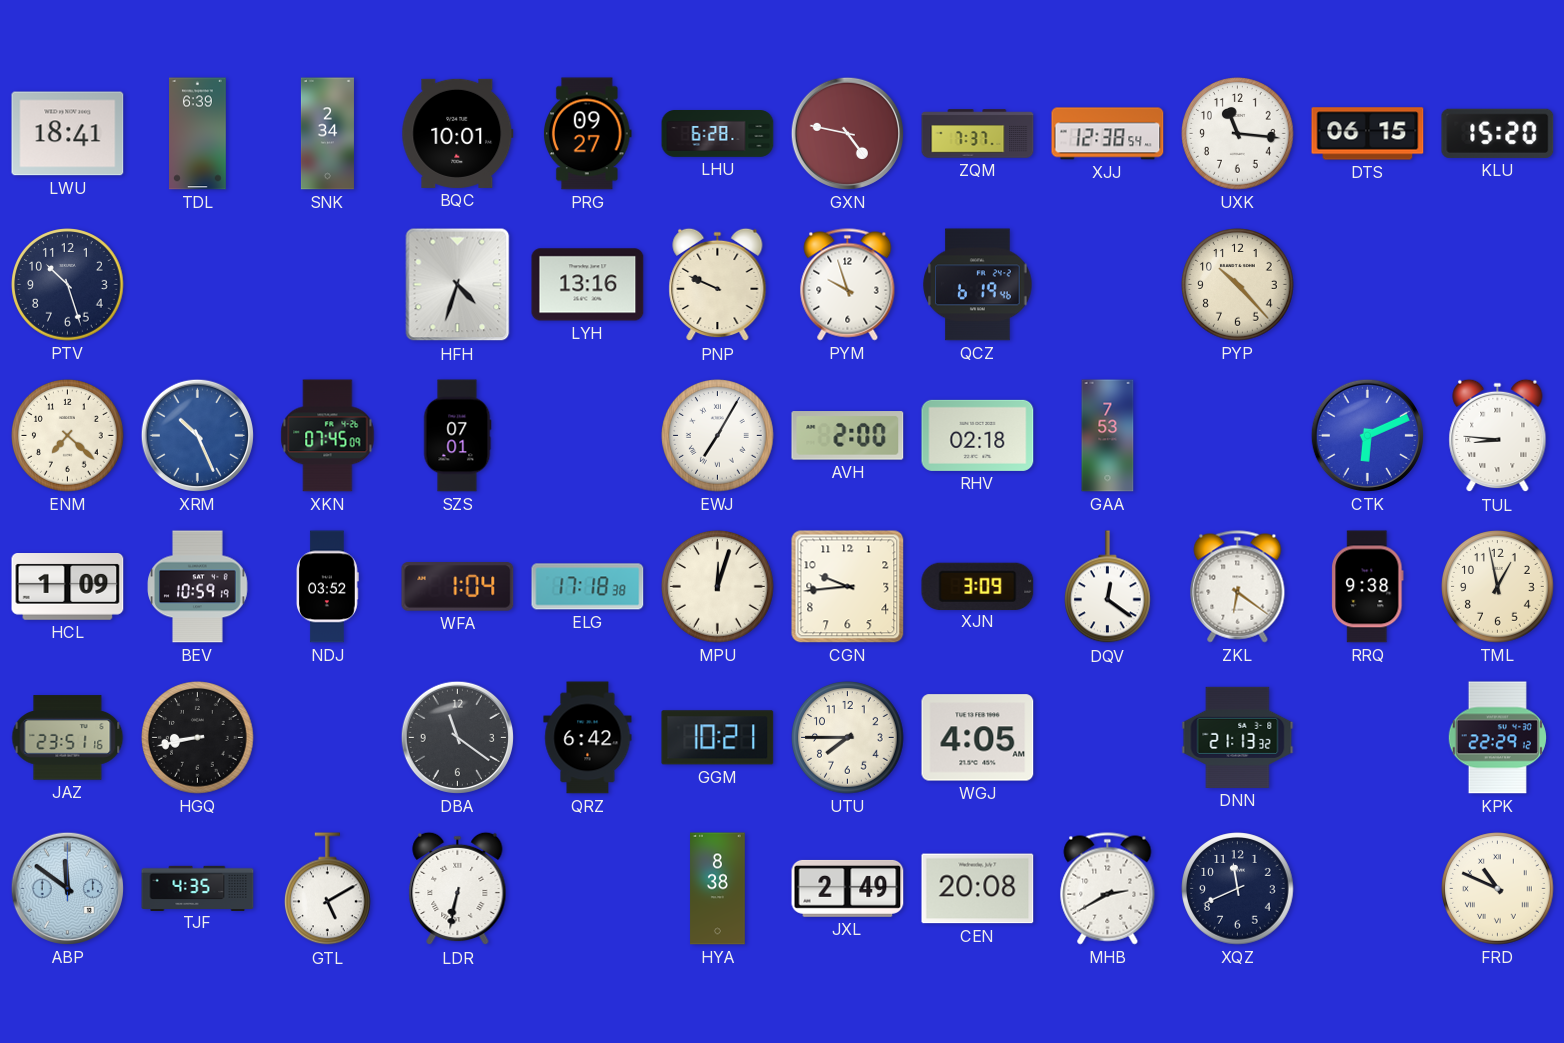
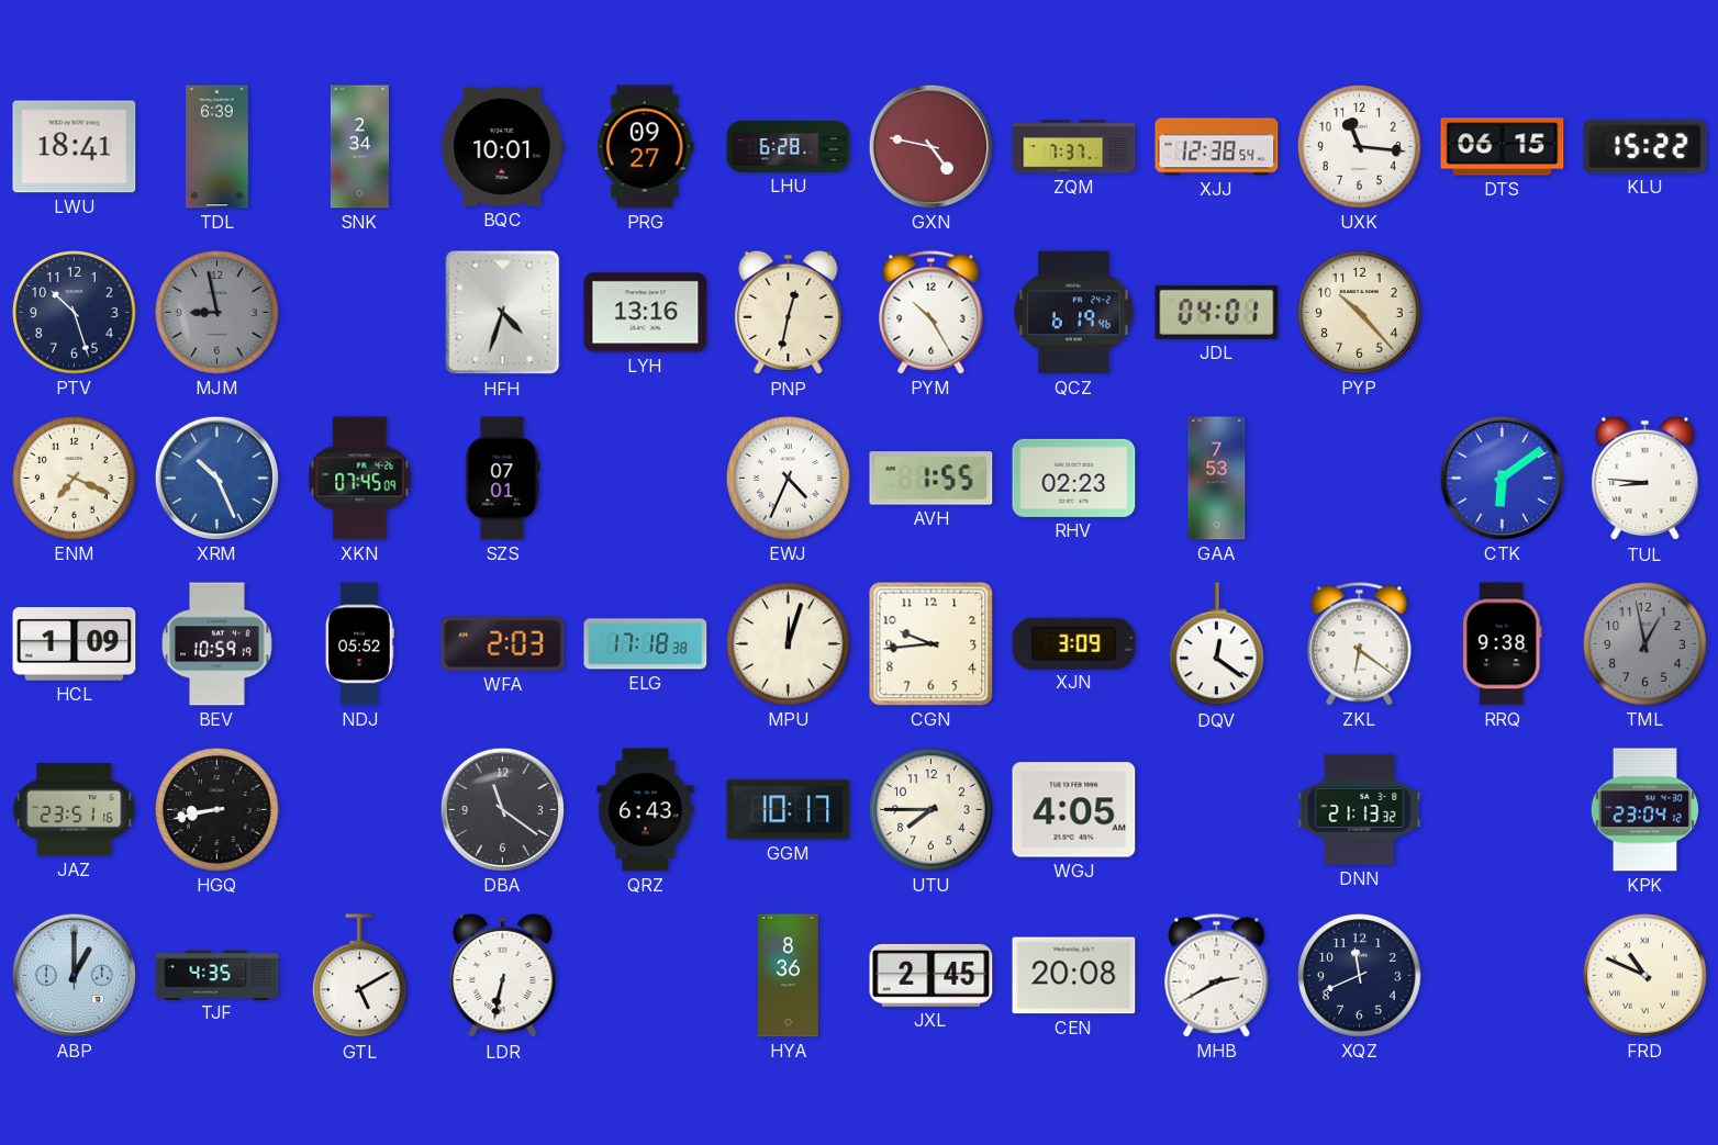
KLU: 15:20 -> 15:22
MJM: none -> 8:58
PNP: 9:49 -> 12:32
PYM: 9:57 -> 10:25
JDL: none -> 04:01
ENM: 7:22 -> 7:19
EWJ: 7:05 -> 4:34
AVH: 2:00 -> 1:55
RHV: 02:18 -> 02:23
CTK: 6:11 -> 6:09
NDJ: 03:52 -> 05:52
WFA: 1:04 -> 2:03
TML dial: cream -> grey
QRZ: 6:42 -> 6:43
GGM: 10:21 -> 10:17
KPK: 22:29 -> 23:04
ABP: 11:51 -> 1:00
HYA: 8:38 -> 8:36
JXL: 2:49 -> 2:45
